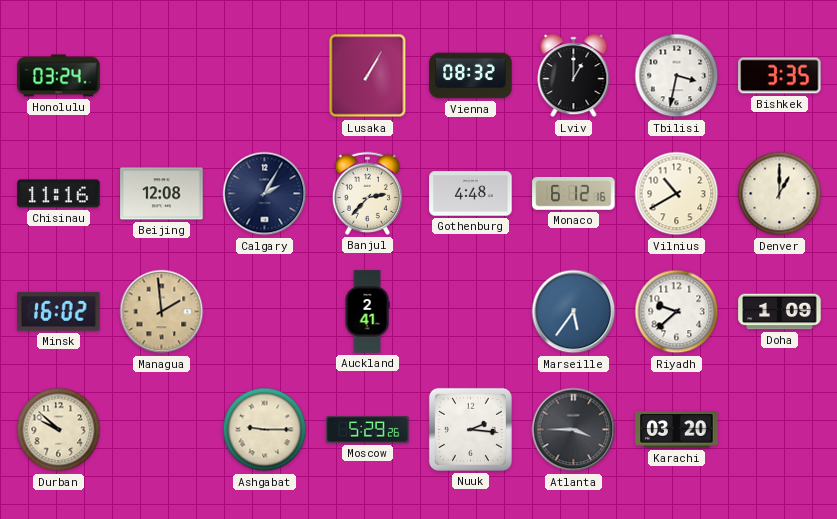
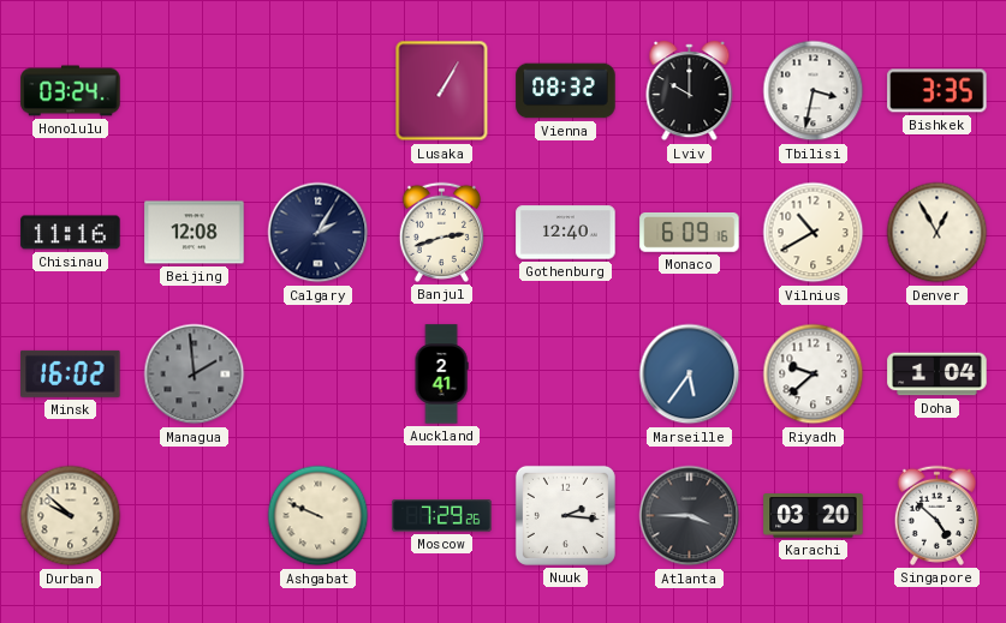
Lviv: 1:00 -> 10:00
Banjul: 2:37 -> 2:42
Gothenburg: 4:48 -> 12:40
Monaco: 6:12 -> 6:09
Denver: 1:00 -> 12:55
Managua dial: champagne -> grey
Doha: 1:09 -> 1:04
Ashgabat: 9:15 -> 9:49
Moscow: 5:29 -> 7:29
Singapore: none -> 4:52
